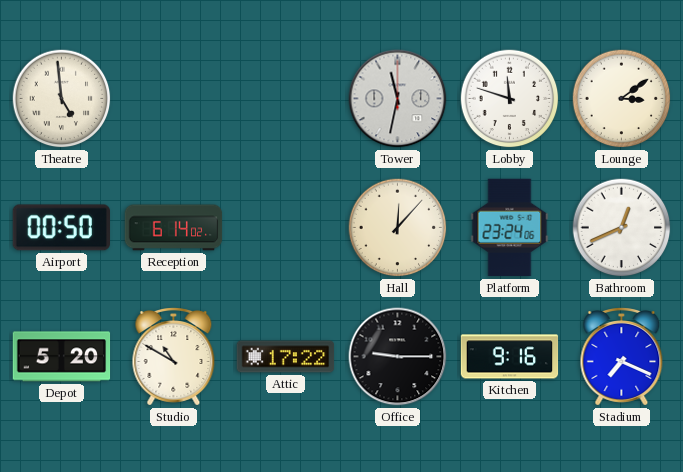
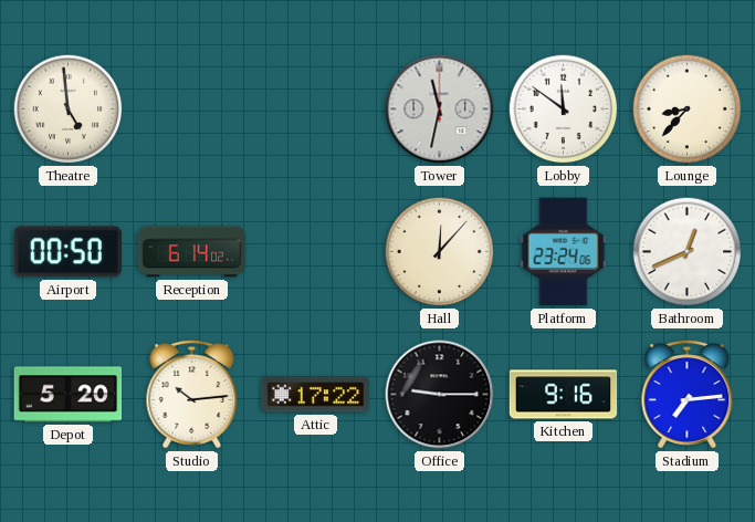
Lobby: 11:48 -> 11:51
Lounge: 3:09 -> 8:37
Studio: 10:50 -> 10:14
Stadium: 7:19 -> 7:14
